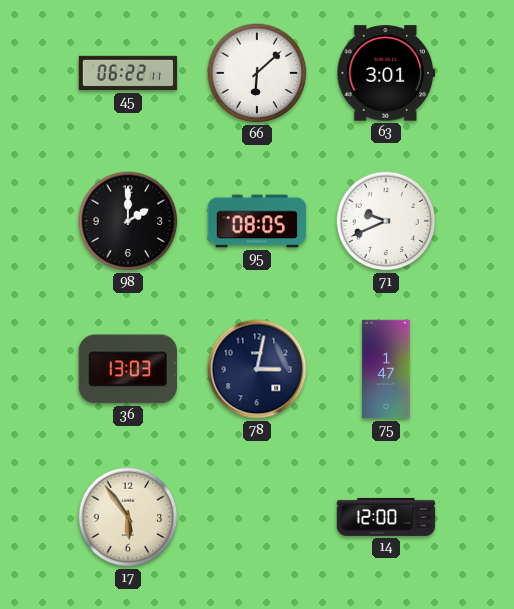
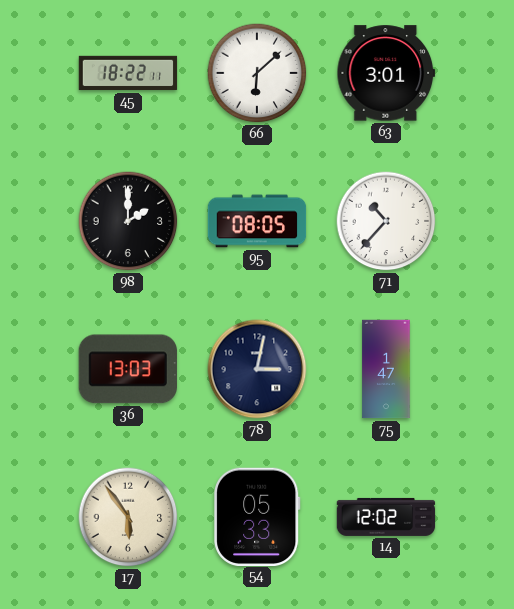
45: 06:22 -> 18:22
71: 9:41 -> 10:37
54: none -> 05:33
14: 12:00 -> 12:02
